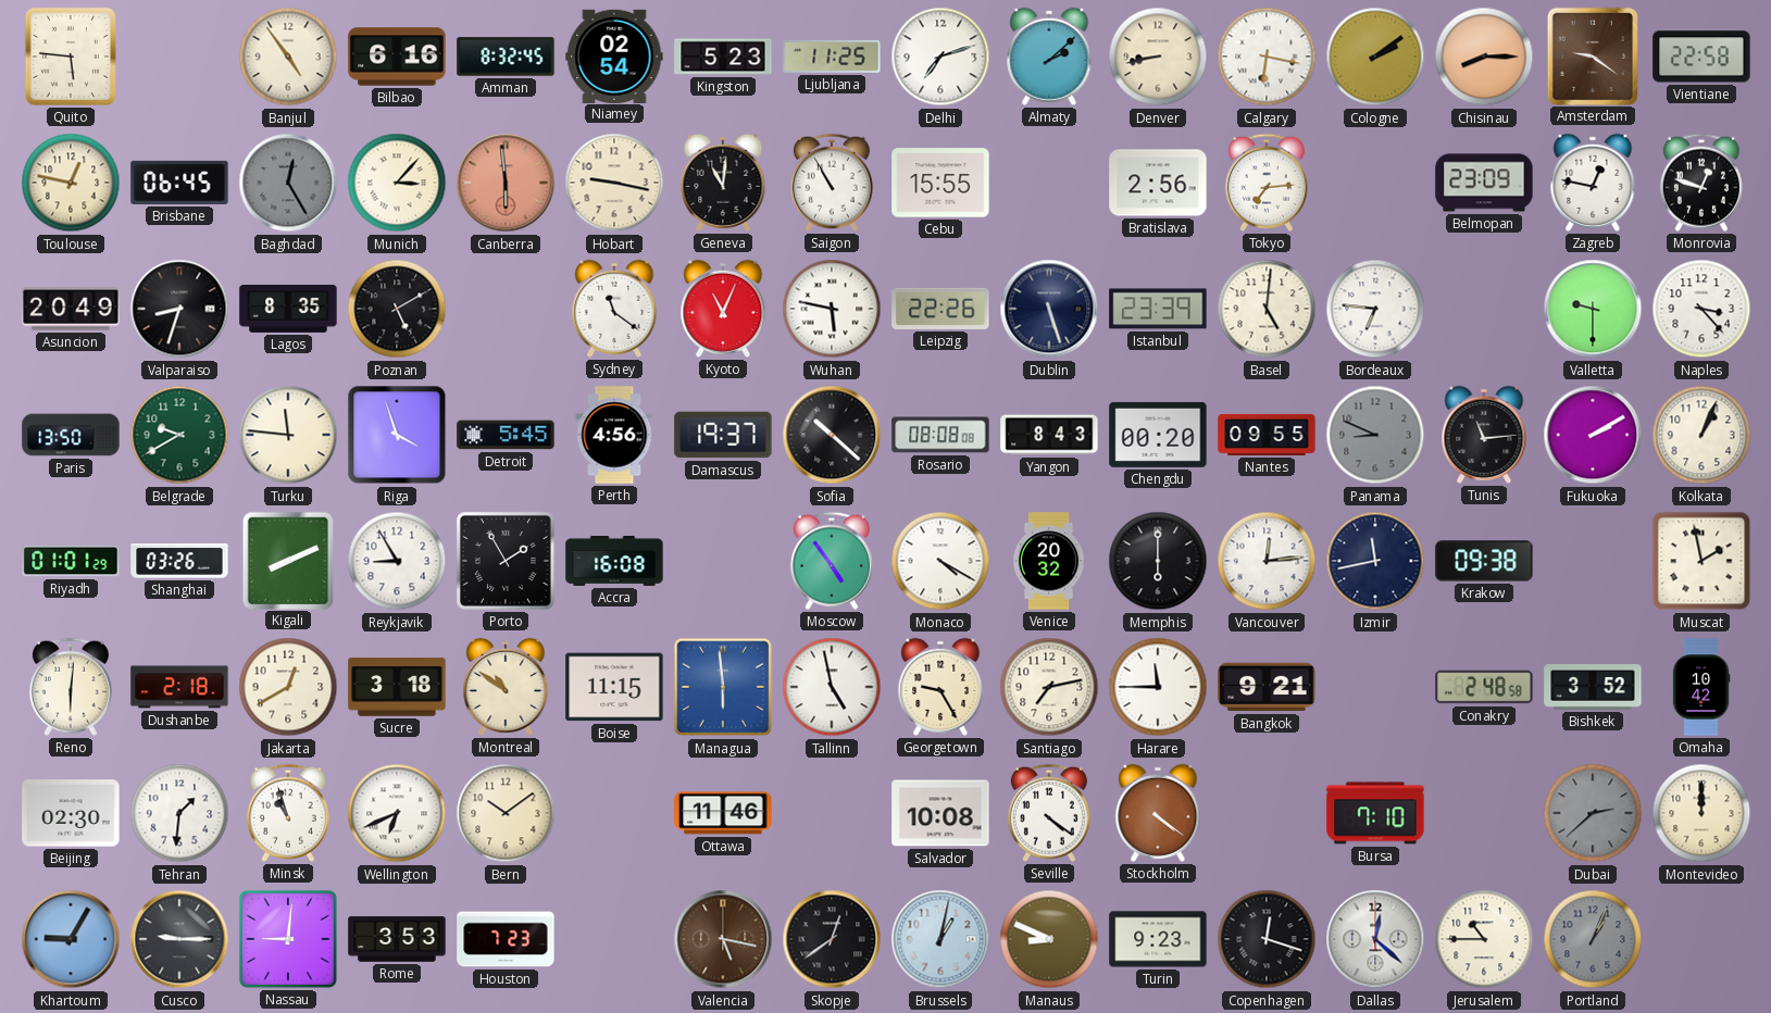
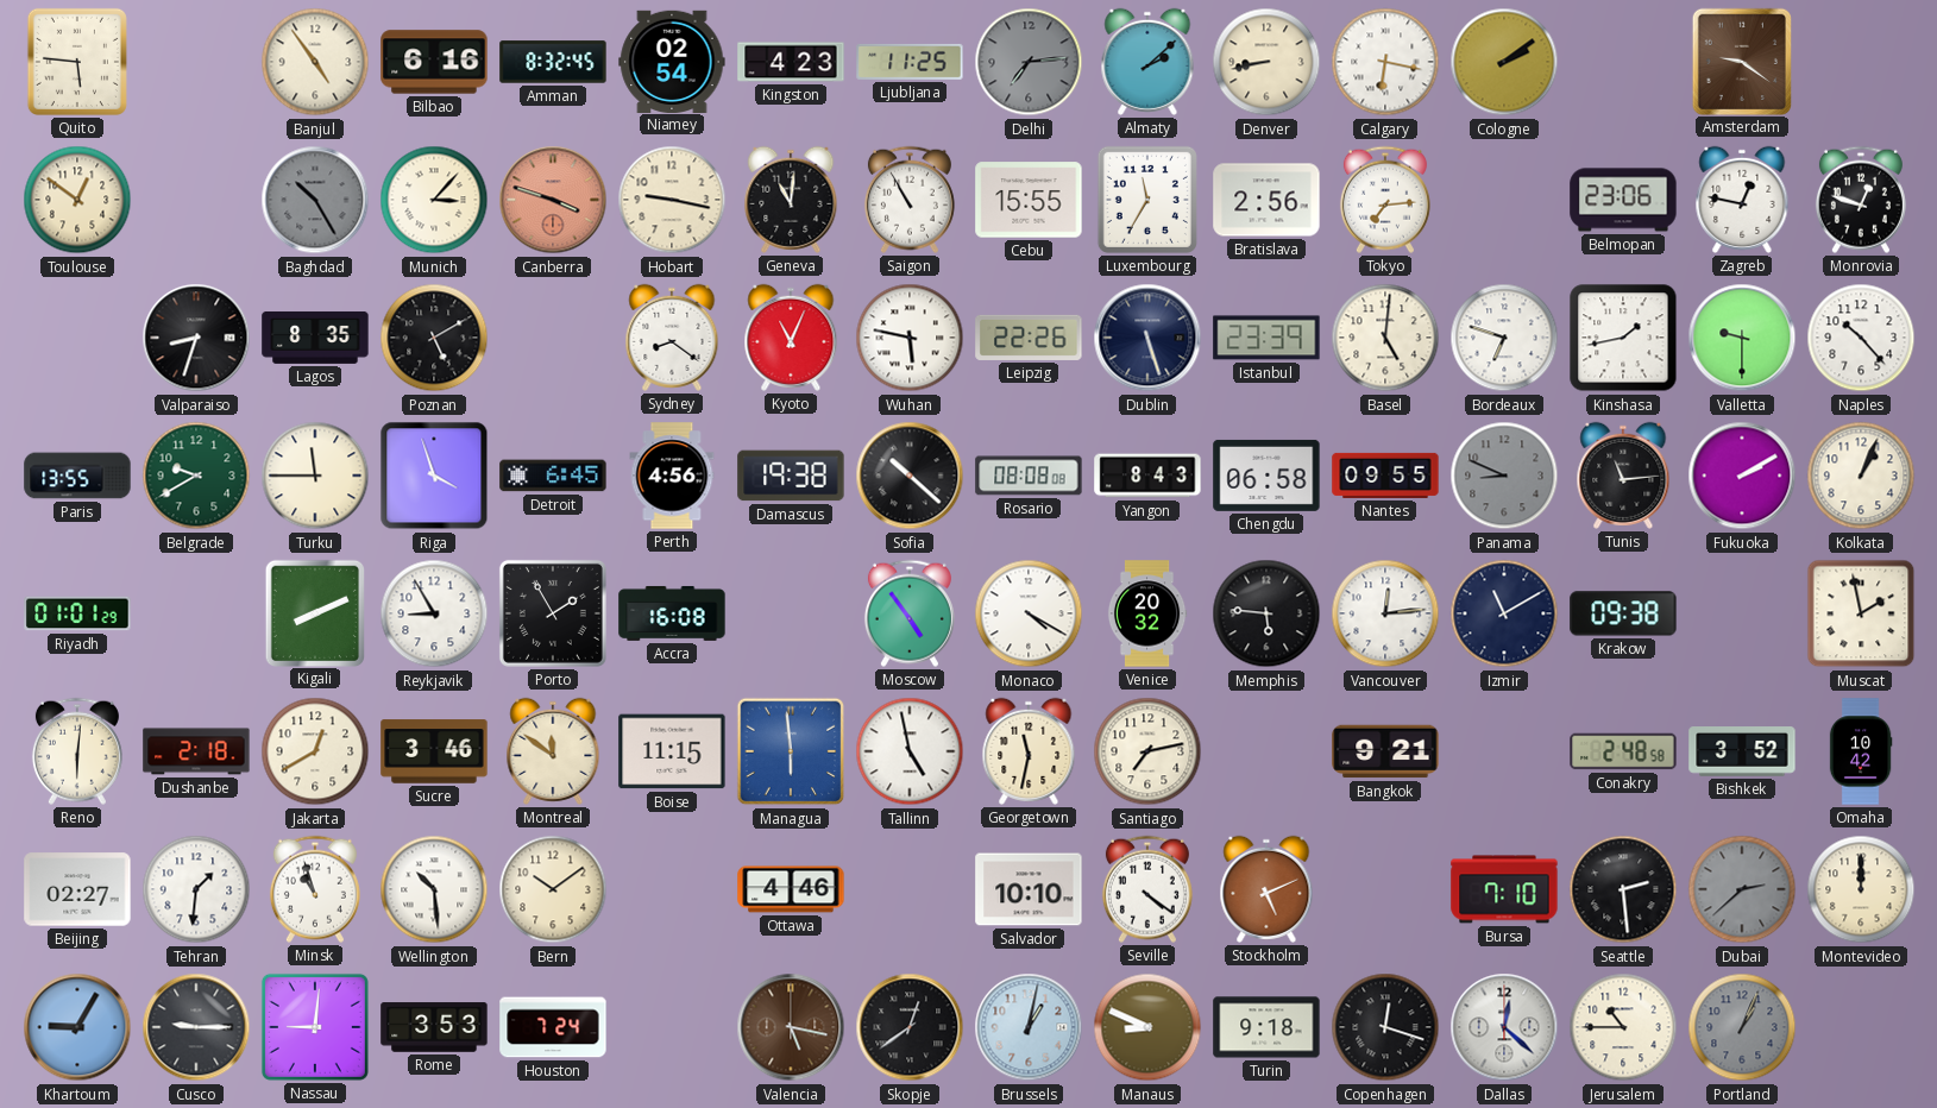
Kingston: 5:23 -> 4:23
Delhi: 7:12 -> 7:14
Delhi dial: white -> grey
Chisinau: 8:15 -> none
Vientiane: 22:58 -> none
Toulouse: 12:47 -> 12:51
Brisbane: 06:45 -> none
Baghdad: 12:25 -> 10:25
Canberra: 5:59 -> 3:48
Luxembourg: none -> 11:35
Belmopan: 23:09 -> 23:06
Asuncion: 20:49 -> none
Sydney: 11:21 -> 8:21
Bordeaux: 6:46 -> 6:48
Kinshasa: none -> 1:43
Naples: 3:23 -> 10:23
Paris: 13:50 -> 13:55
Turku: 11:46 -> 11:45
Detroit: 5:45 -> 6:45
Damascus: 19:37 -> 19:38
Chengdu: 00:20 -> 06:58
Shanghai: 03:26 -> none
Memphis: 6:00 -> 5:46
Izmir: 11:43 -> 11:10
Sucre: 3:18 -> 3:46
Montreal: 10:51 -> 11:51
Georgetown: 9:25 -> 11:32
Harare: 11:45 -> none
Beijing: 02:30 -> 02:27
Wellington: 6:41 -> 10:29
Ottawa: 11:46 -> 4:46
Salvador: 10:08 -> 10:10
Stockholm: 4:21 -> 5:11
Seattle: none -> 2:29
Houston: 7:23 -> 7:24
Turin: 9:23 -> 9:18
